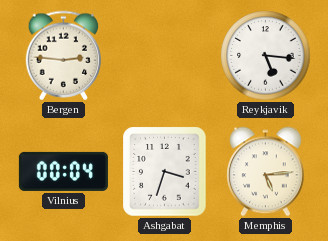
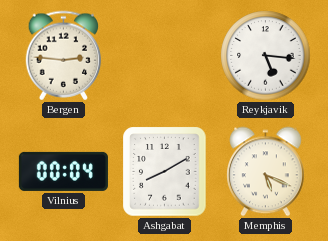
Ashgabat: 3:33 -> 8:10
Memphis: 5:14 -> 5:19
